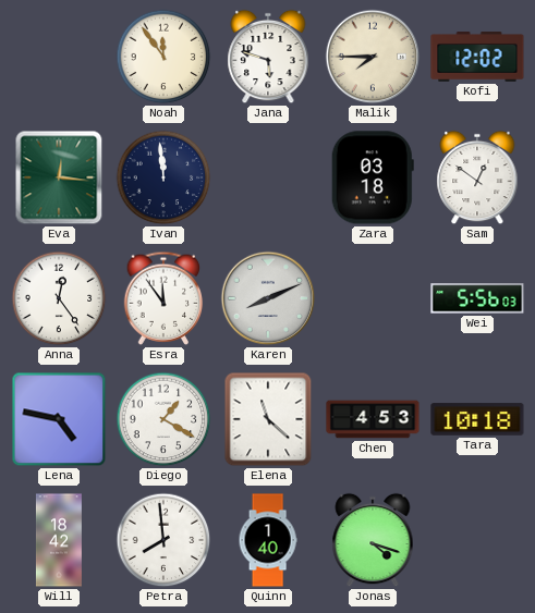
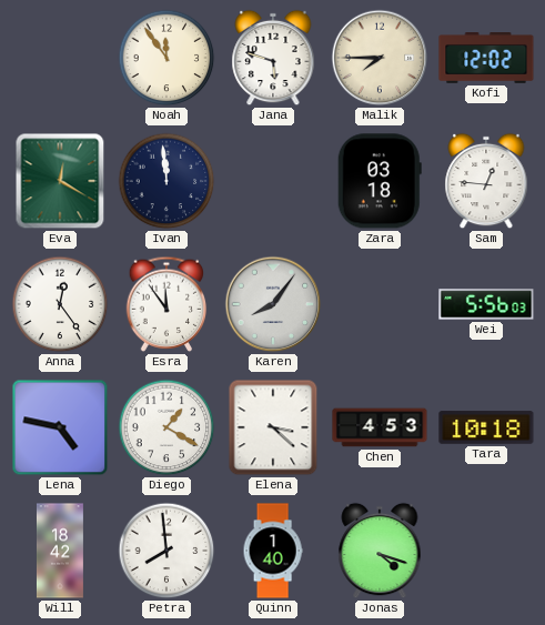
Eva: 12:16 -> 12:20
Sam: 12:51 -> 12:46
Karen: 8:11 -> 8:06
Elena: 11:22 -> 3:22
